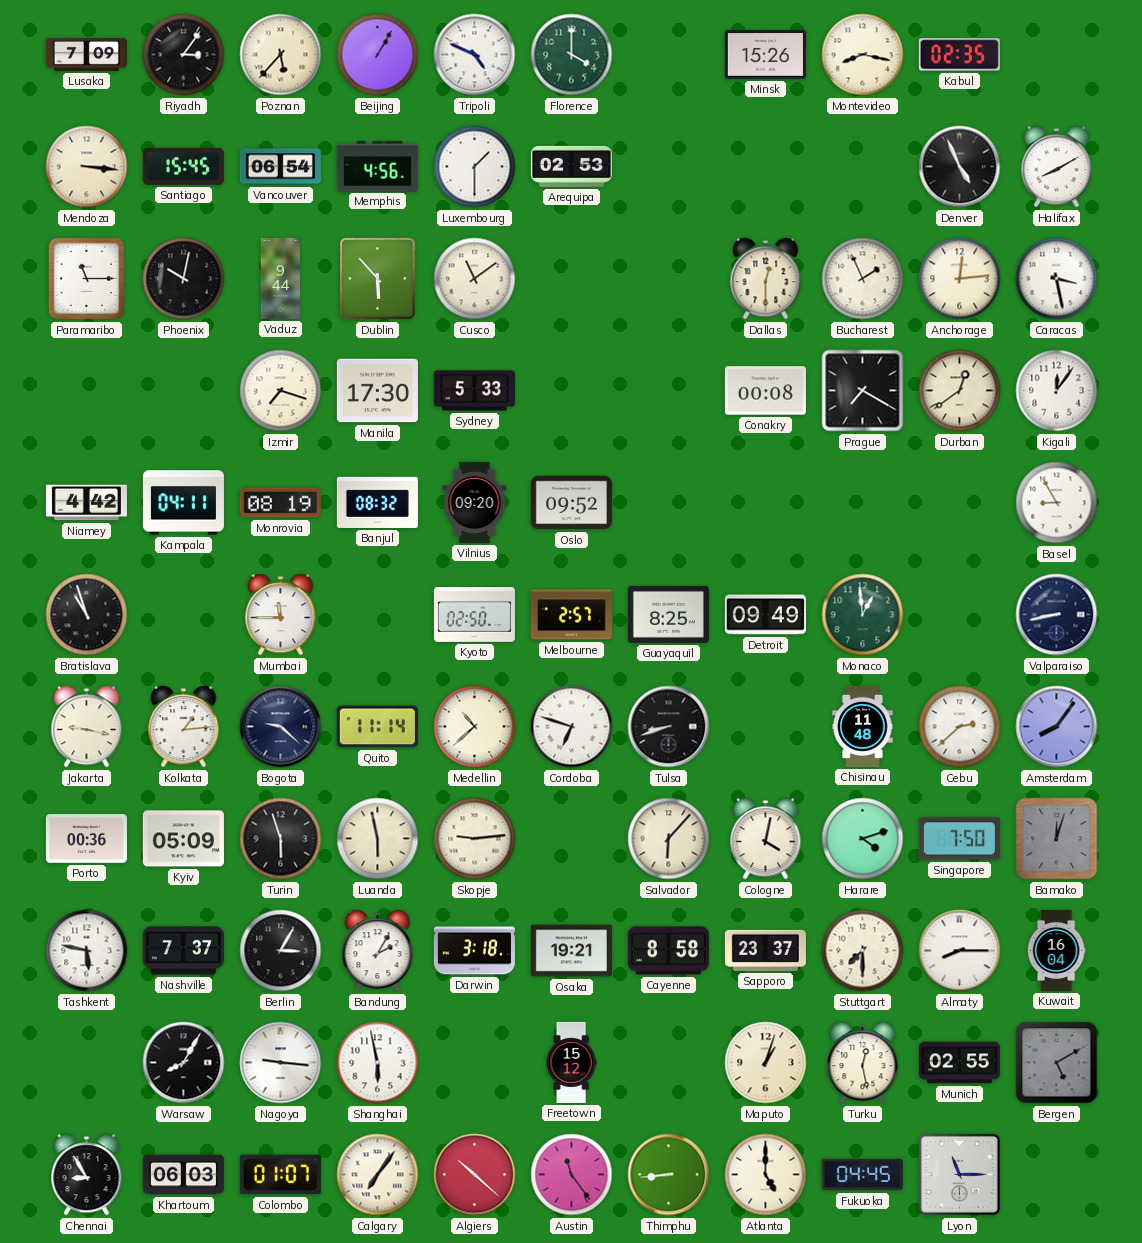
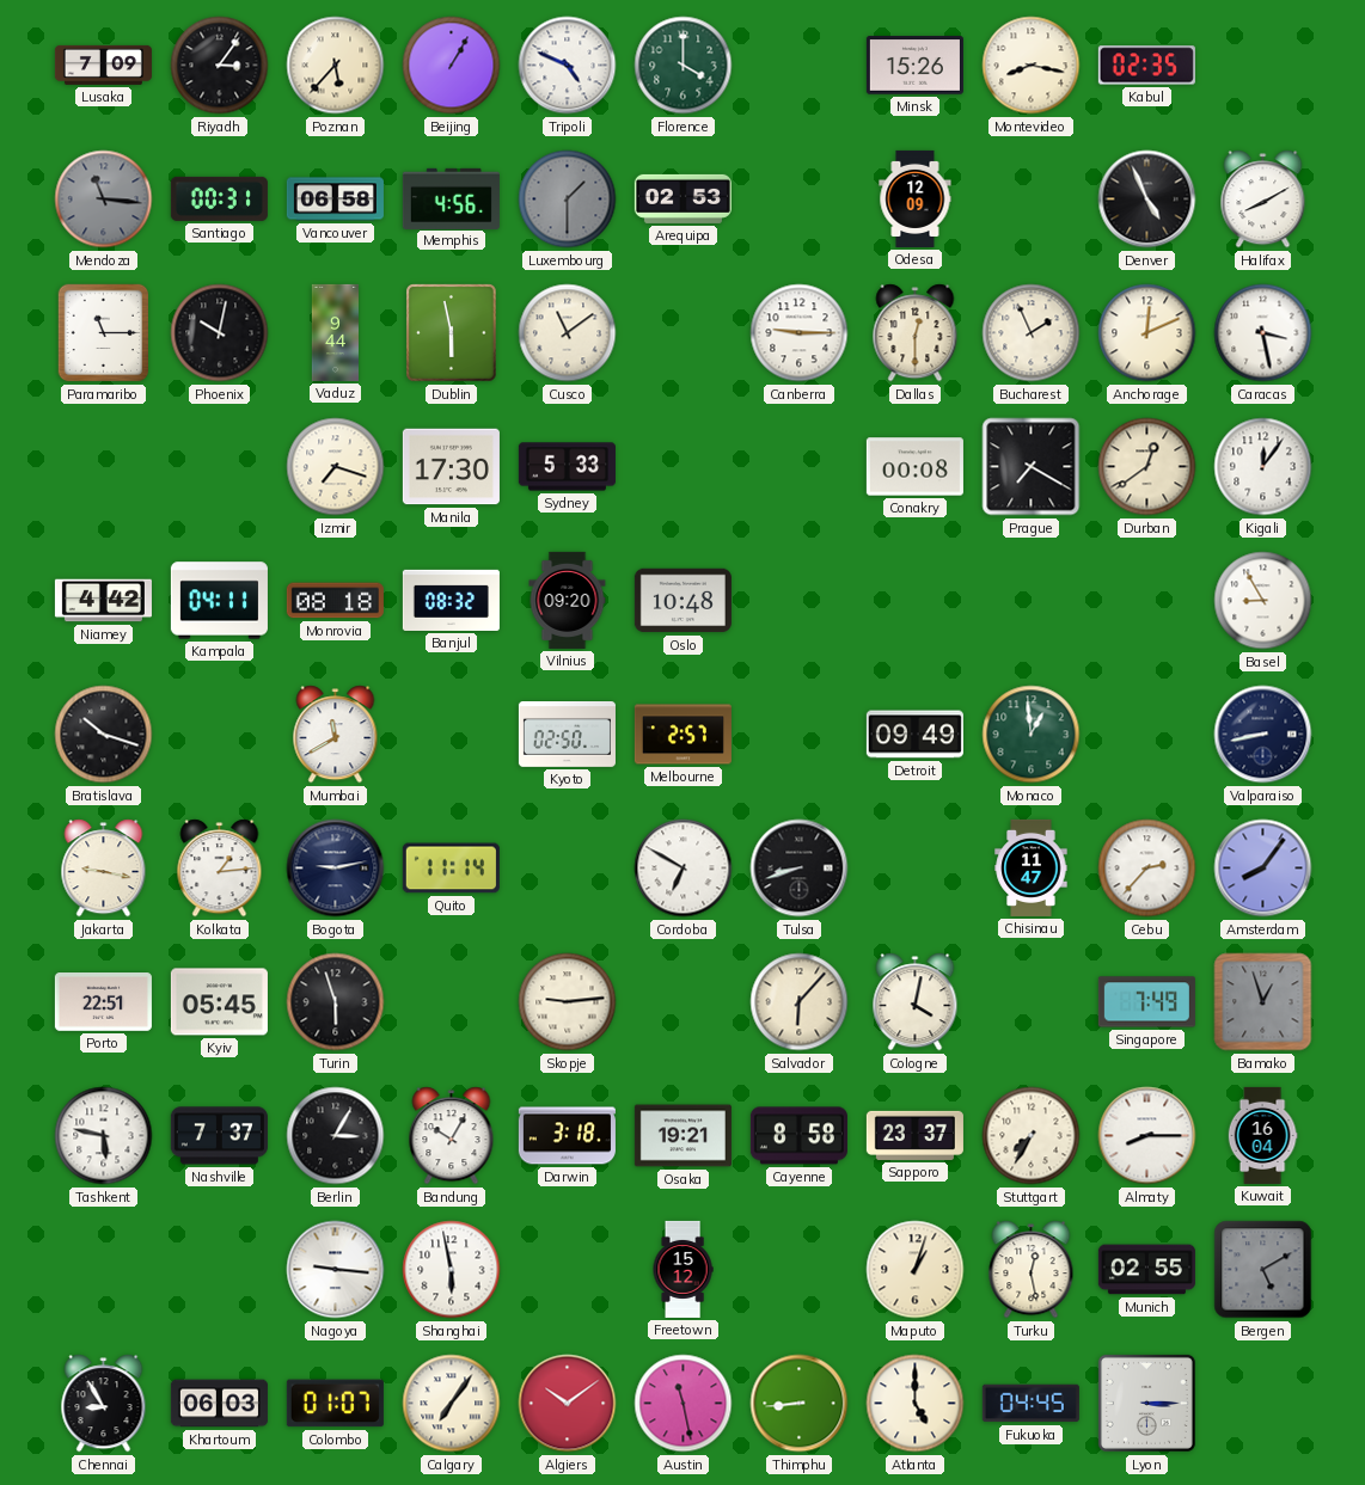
Mendoza: 3:16 -> 11:16
Mendoza dial: cream -> grey
Santiago: 15:45 -> 00:31
Vancouver: 06:54 -> 06:58
Luxembourg dial: white -> grey
Odesa: none -> 12:09
Dublin: 5:53 -> 5:58
Canberra: none -> 9:15
Anchorage: 12:14 -> 12:11
Monrovia: 08:19 -> 08:18
Oslo: 09:52 -> 10:48
Bratislava: 10:57 -> 10:18
Mumbai: 11:45 -> 11:40
Guayaquil: 8:25 -> none
Bogota: 9:22 -> 9:13
Medellin: 10:38 -> none
Cordoba: 6:48 -> 6:50
Chisinau: 11:48 -> 11:47
Cebu: 2:38 -> 2:37
Porto: 00:36 -> 22:51
Kyiv: 05:09 -> 05:45
Luanda: 5:58 -> none
Harare: 4:12 -> none
Singapore: 7:50 -> 7:49
Bamako: 12:03 -> 12:57
Bandung: 2:05 -> 10:05
Stuttgart: 7:30 -> 7:35
Warsaw: 8:05 -> none
Algiers: 10:22 -> 10:09
Austin: 11:24 -> 11:28
Lyon: 11:15 -> 3:15
